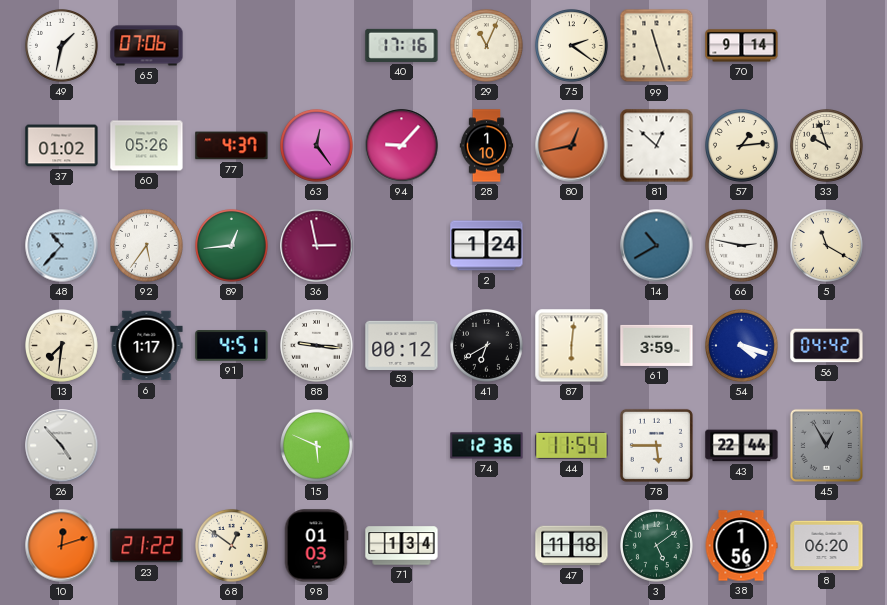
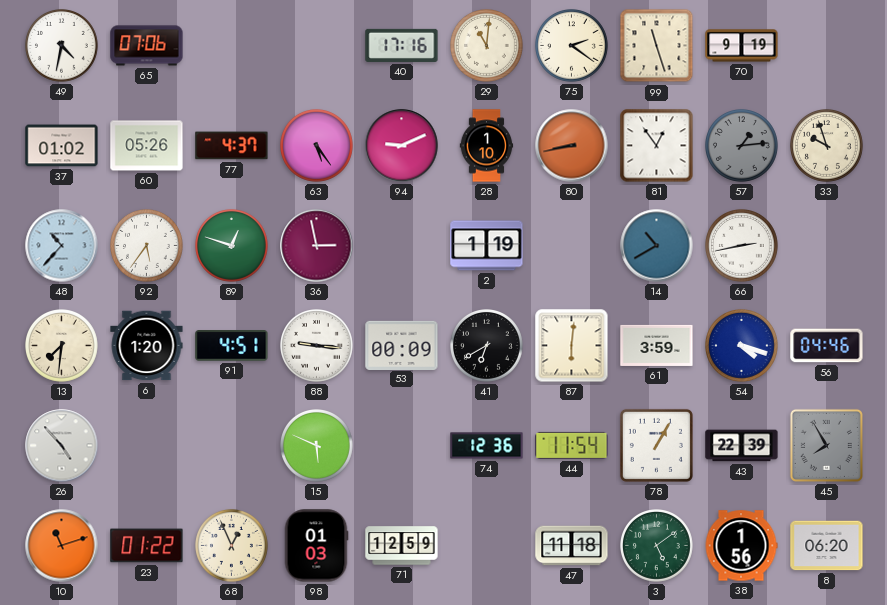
49: 1:32 -> 4:32
29: 11:04 -> 11:01
70: 9:14 -> 9:19
63: 12:24 -> 5:24
94: 9:07 -> 9:11
80: 12:43 -> 8:43
81: 12:52 -> 12:54
57 dial: cream -> grey
89: 12:44 -> 12:48
2: 1:24 -> 1:19
66: 2:47 -> 2:43
5: 11:20 -> none
6: 1:17 -> 1:20
53: 00:12 -> 00:09
56: 04:42 -> 04:46
78: 5:45 -> 1:05
43: 22:44 -> 22:39
45: 12:55 -> 7:55
10: 12:12 -> 11:12
23: 21:22 -> 01:22
68: 12:51 -> 12:56
71: 1:34 -> 12:59
